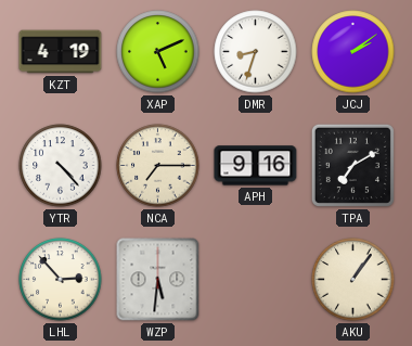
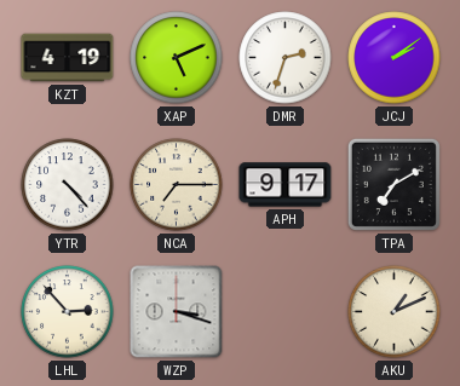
DMR: 8:33 -> 2:33
APH: 9:16 -> 9:17
WZP: 5:31 -> 3:18
AKU: 1:06 -> 1:11
